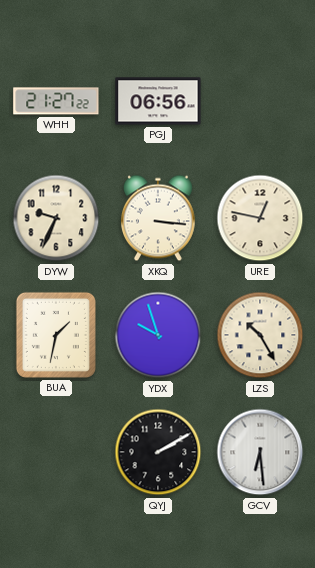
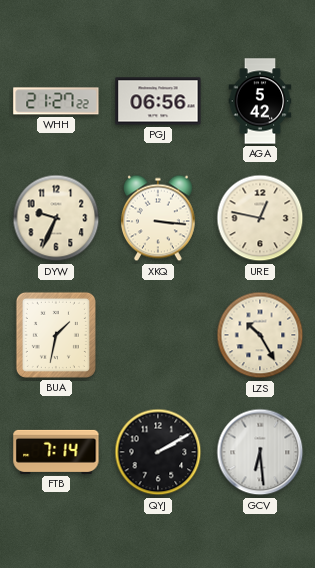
AGA: none -> 5:42
YDX: 9:57 -> none
FTB: none -> 7:14
